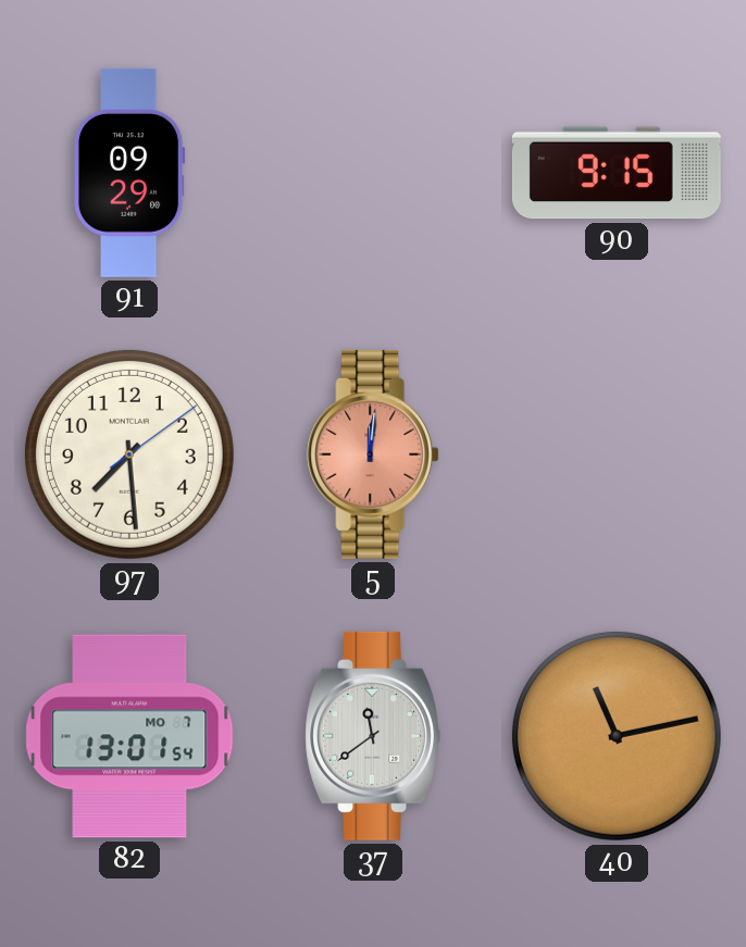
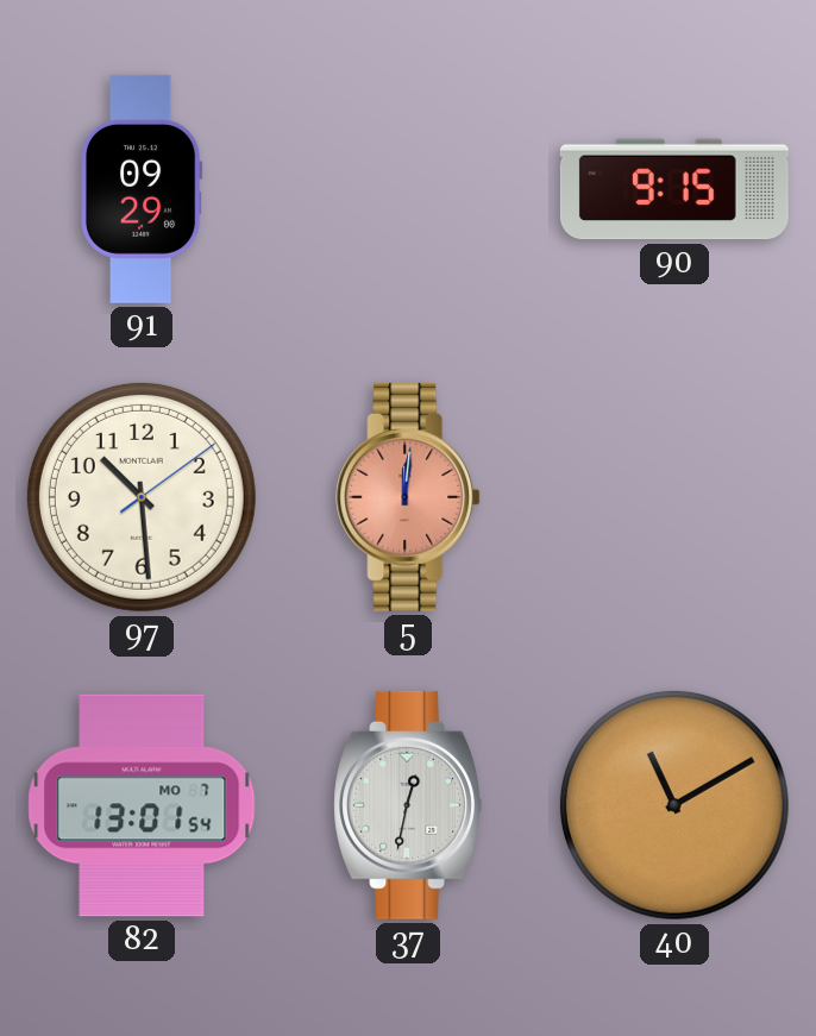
97: 7:29 -> 10:29
37: 11:39 -> 12:32
40: 11:13 -> 11:10
